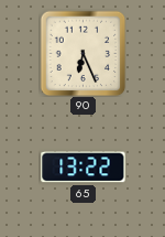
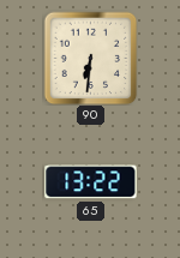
90: 6:26 -> 6:31
